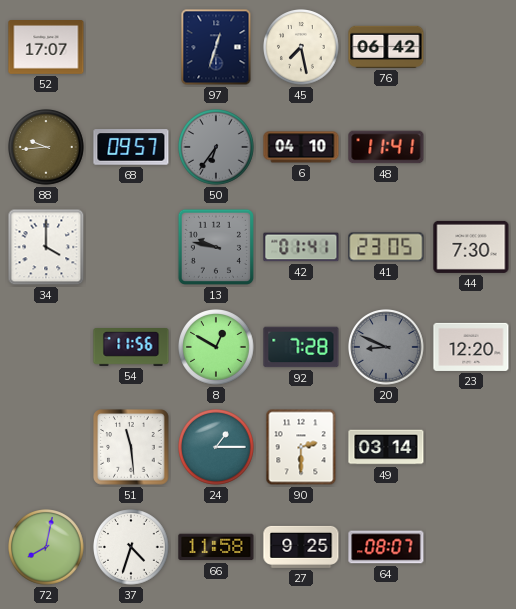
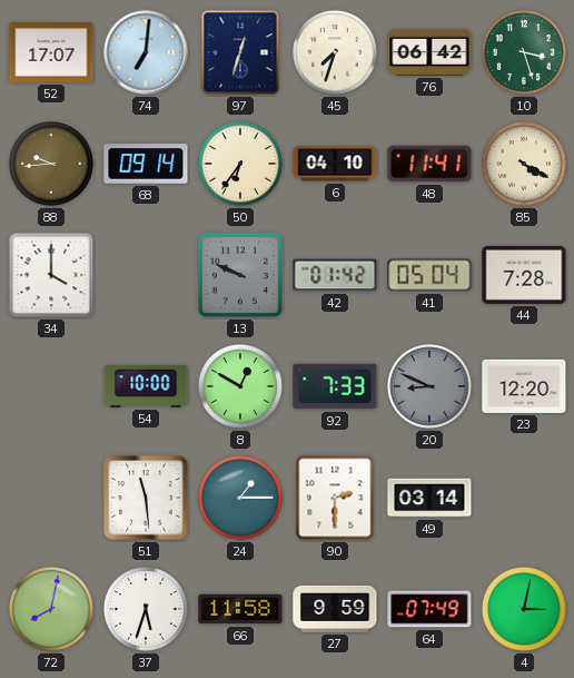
74: none -> 7:01
45: 7:28 -> 7:33
10: none -> 3:27
68: 09:57 -> 09:14
50 dial: grey -> cream
85: none -> 4:20
13: 9:47 -> 9:49
42: 01:41 -> 01:42
41: 23:05 -> 05:04
44: 7:30 -> 7:28
54: 11:56 -> 10:00
92: 7:28 -> 7:33
37: 4:33 -> 5:33
27: 9:25 -> 9:59
64: 08:07 -> 07:49
4: none -> 3:02
